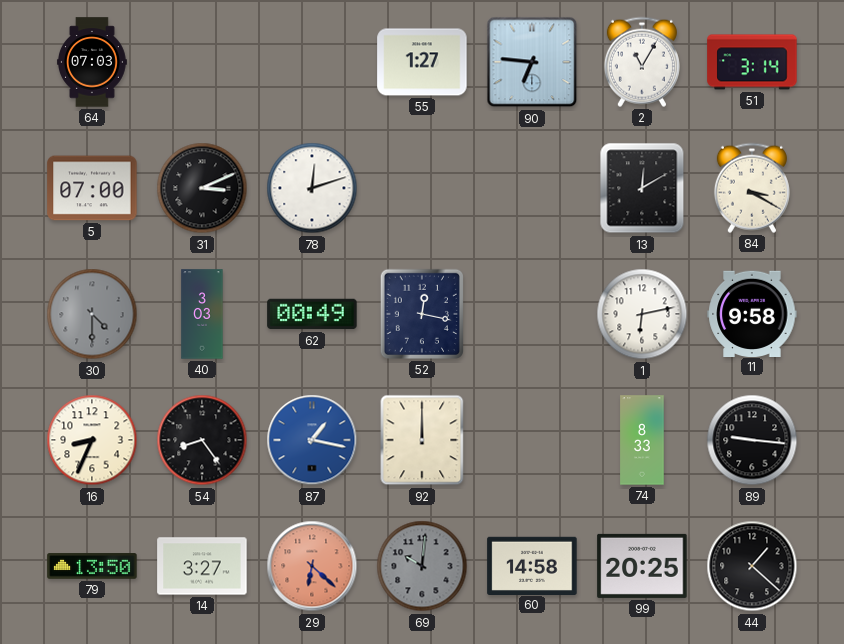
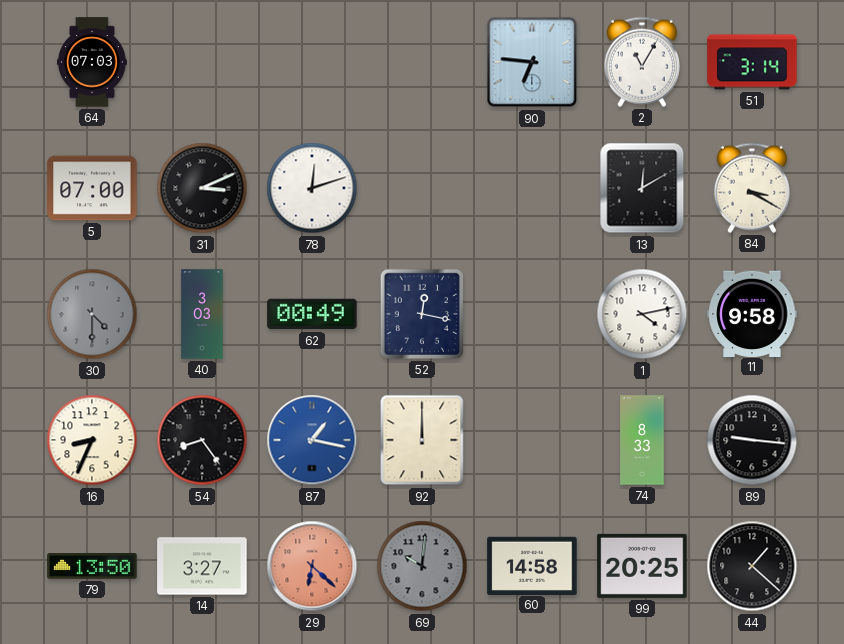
55: 1:27 -> none
1: 6:13 -> 4:13
